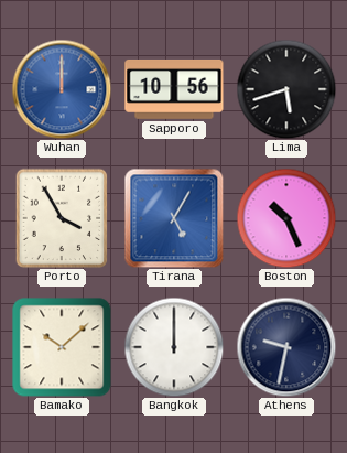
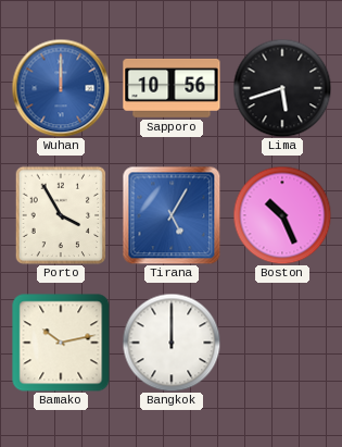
Bamako: 10:08 -> 10:13
Athens: 9:32 -> none
